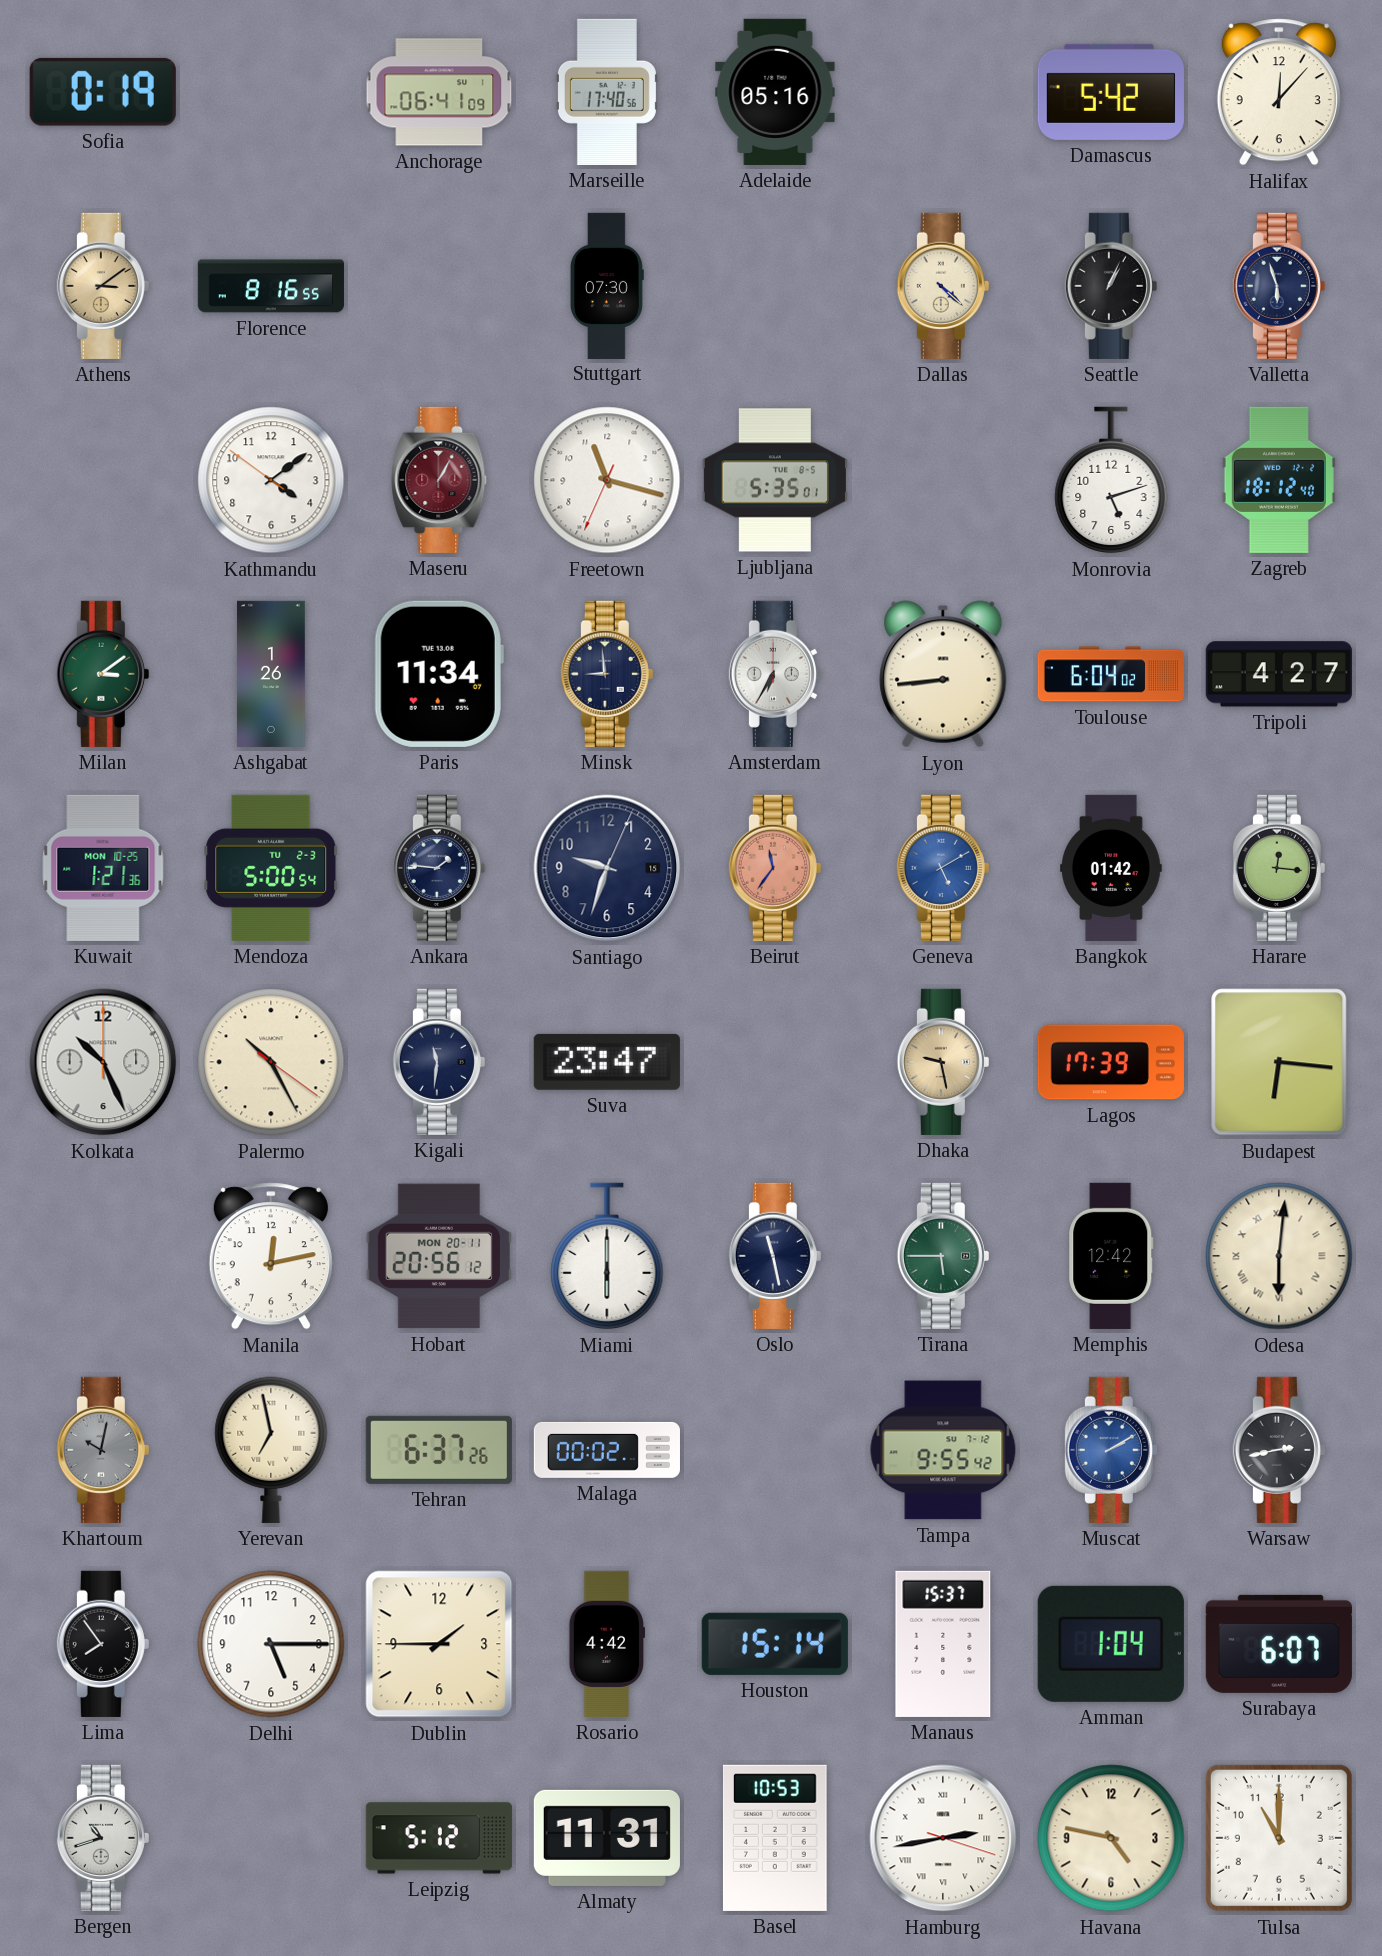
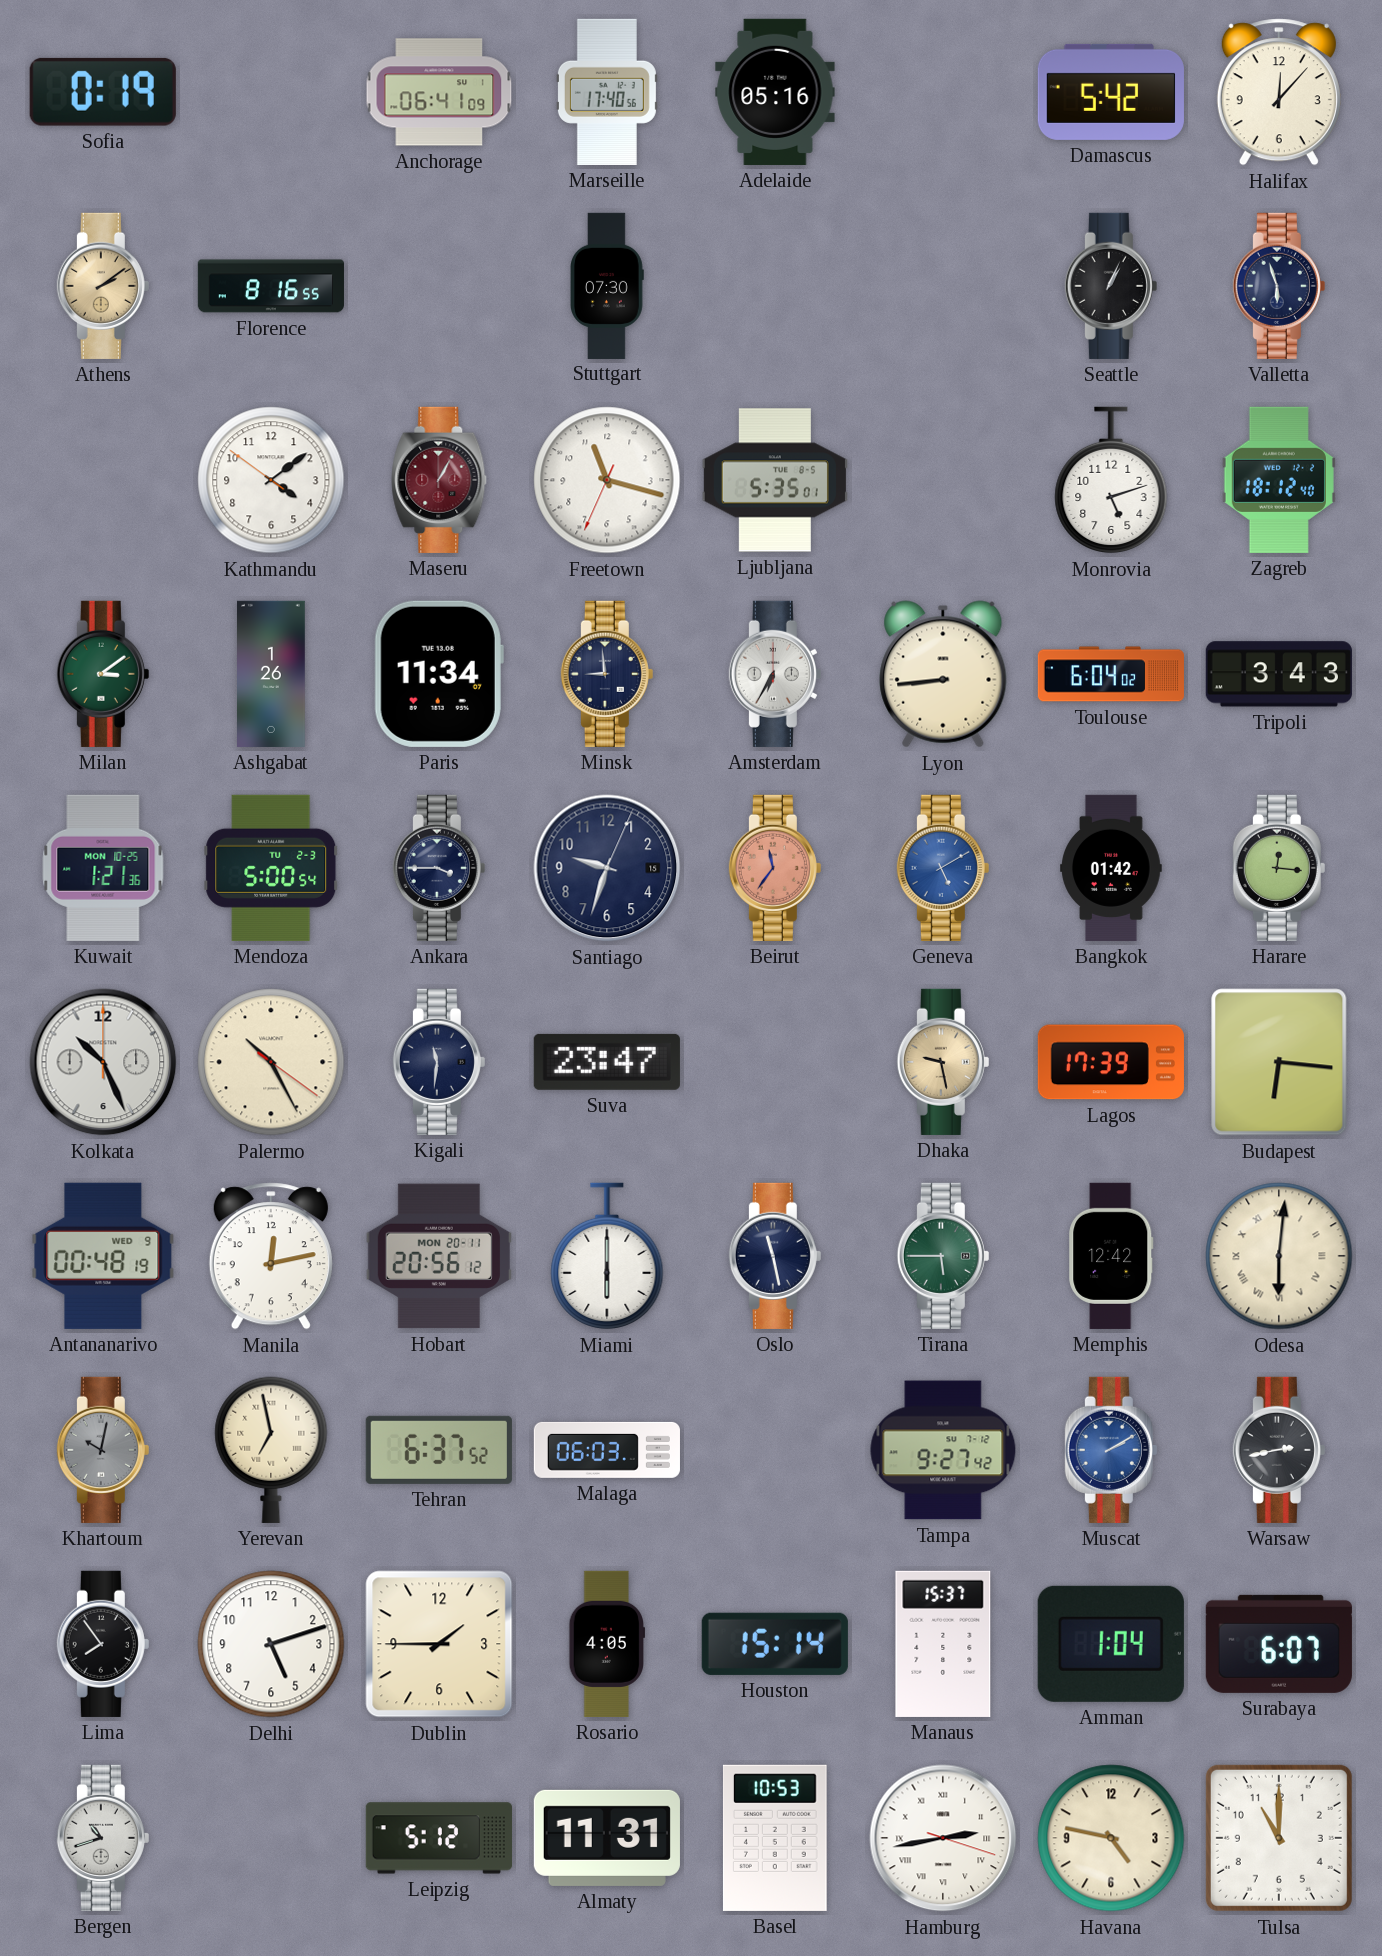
Athens: 3:09 -> 2:09
Dallas: 4:22 -> none
Tripoli: 4:27 -> 3:43
Ankara: 1:46 -> 3:45
Antananarivo: none -> 00:48
Tehran: 6:37:26 -> 6:37:52
Malaga: 00:02 -> 06:03
Tampa: 9:55 -> 9:27
Delhi: 5:15 -> 5:12
Rosario: 4:42 -> 4:05
